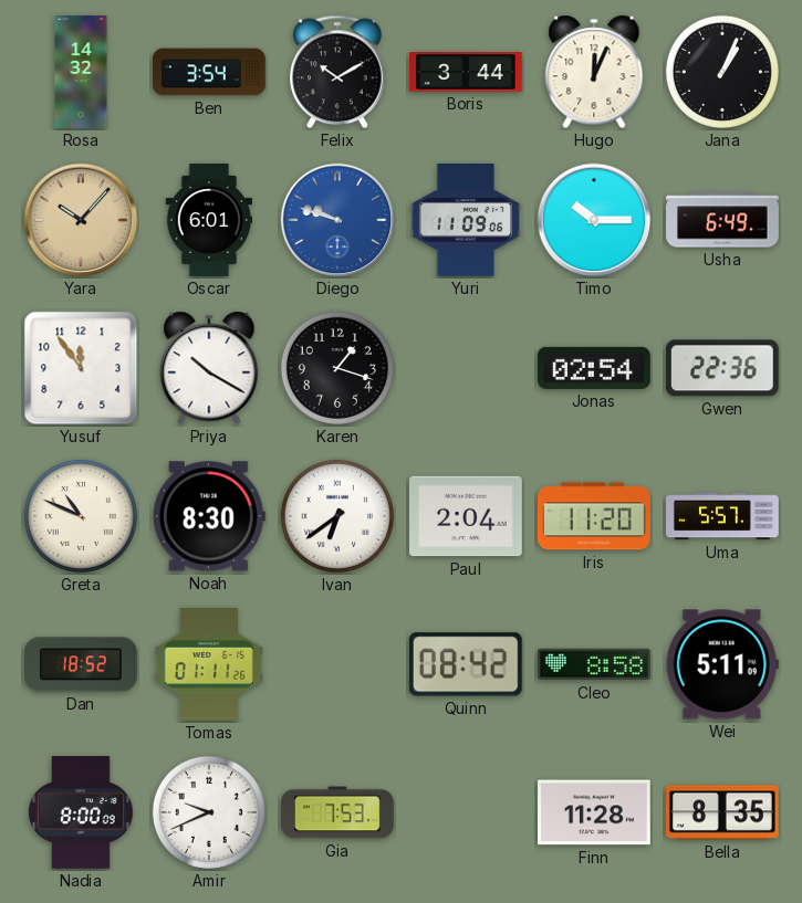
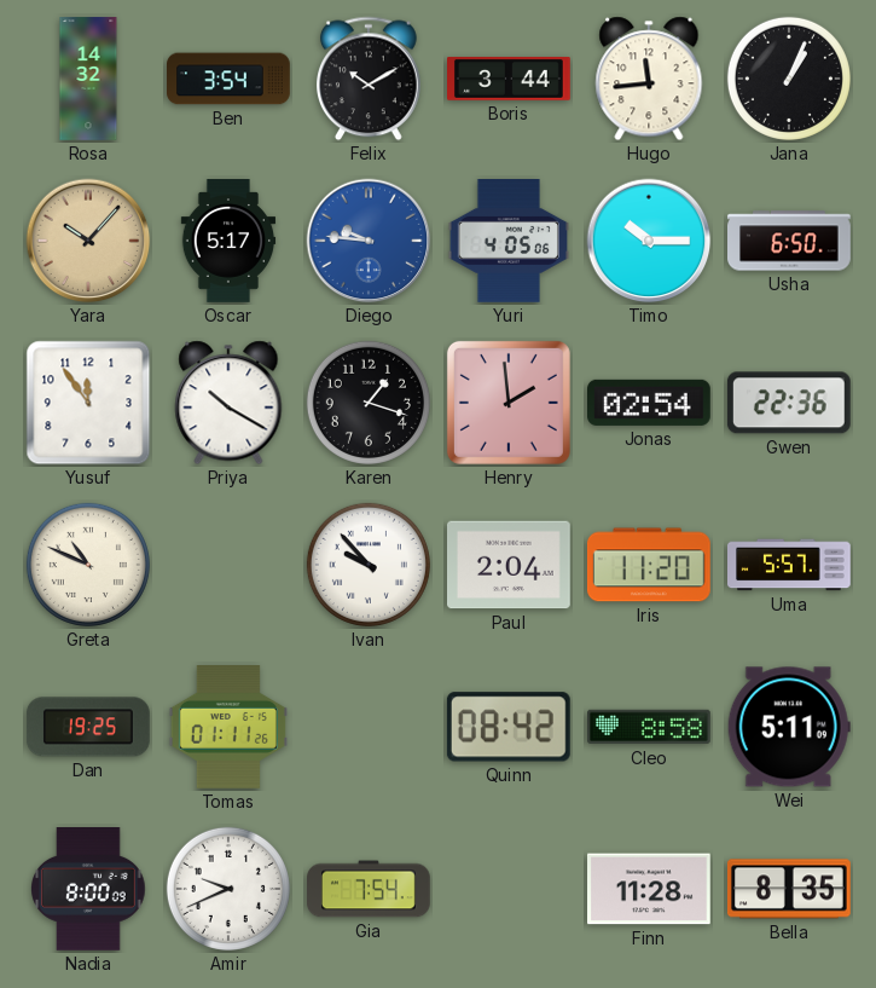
Hugo: 12:04 -> 11:44
Oscar: 6:01 -> 5:17
Diego: 9:48 -> 9:46
Yuri: 11:09 -> 4:05
Usha: 6:49 -> 6:50
Henry: none -> 1:59
Noah: 8:30 -> none
Ivan: 6:39 -> 9:53
Dan: 18:52 -> 19:25
Gia: 7:53 -> 7:54
